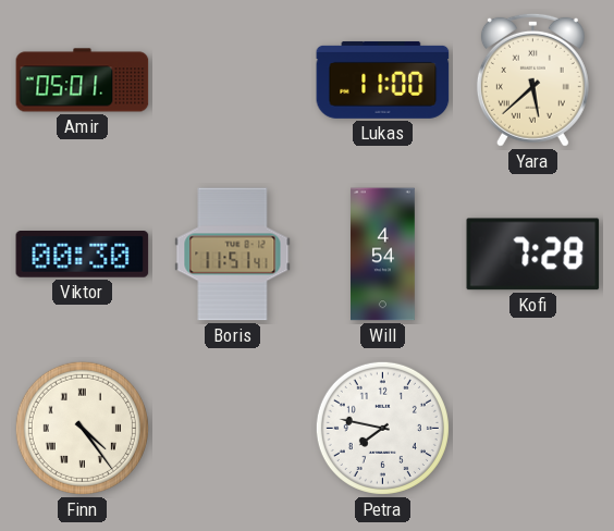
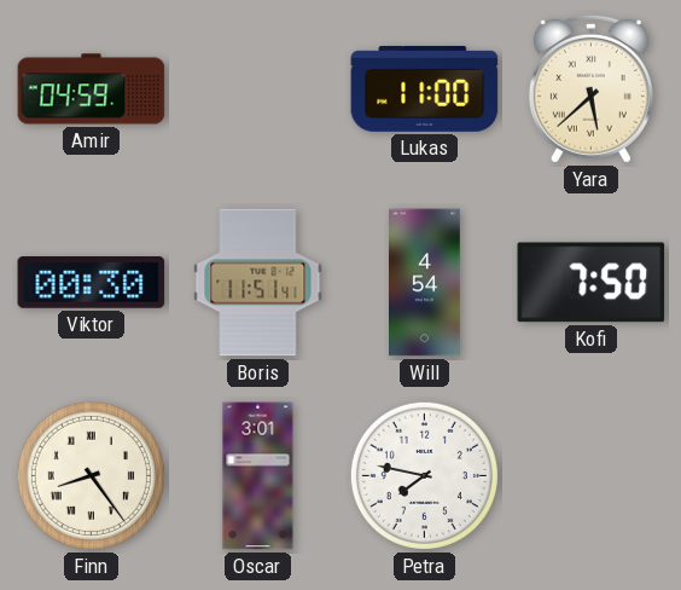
Amir: 05:01 -> 04:59
Kofi: 7:28 -> 7:50
Finn: 4:24 -> 8:24
Oscar: none -> 3:01
